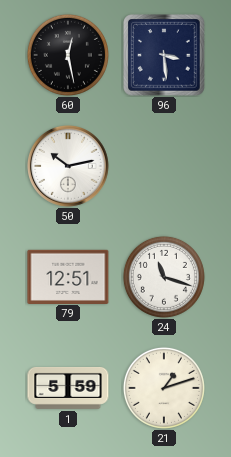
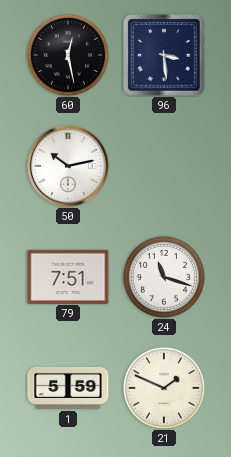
79: 12:51 -> 7:51
21: 1:12 -> 1:49
